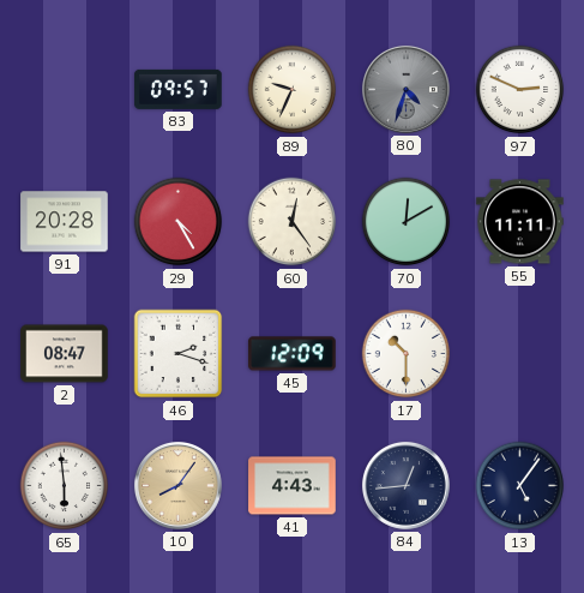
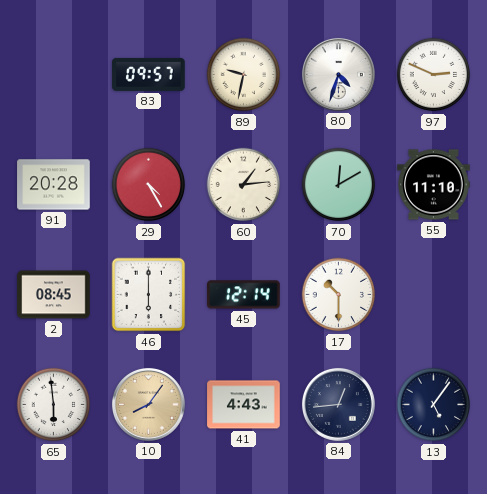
89: 9:34 -> 9:32
80 dial: grey -> white
60: 12:24 -> 1:14
55: 11:11 -> 11:10
2: 08:47 -> 08:45
46: 2:18 -> 6:00
45: 12:09 -> 12:14
